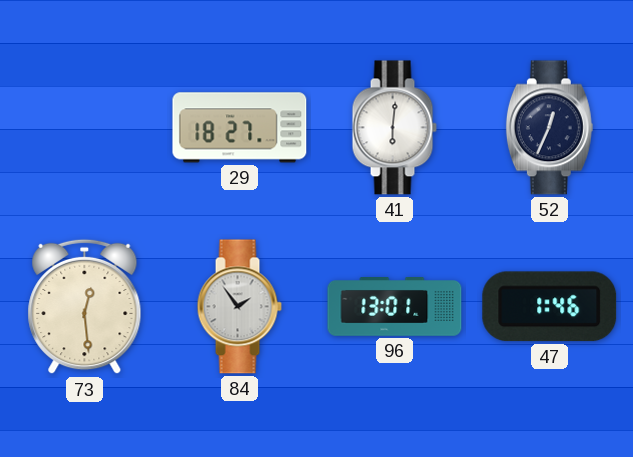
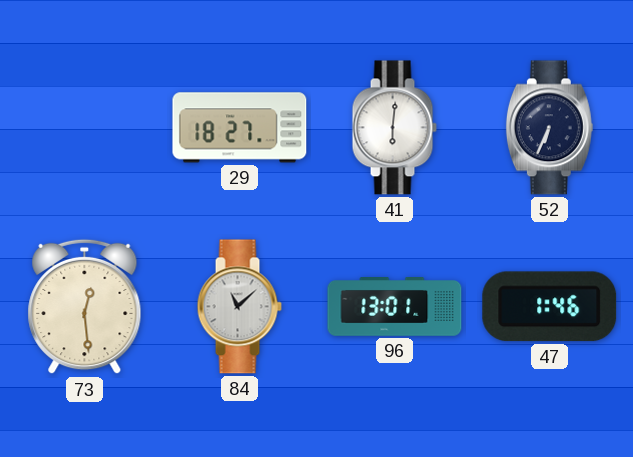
52: 12:34 -> 6:34
84: 1:54 -> 11:08
